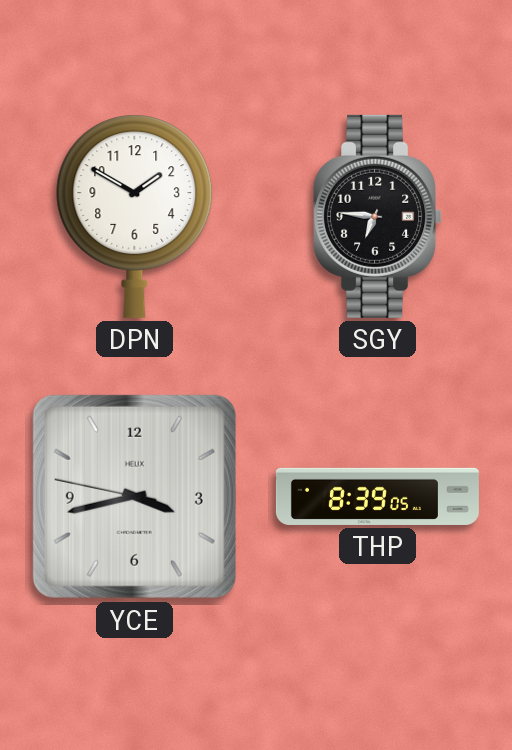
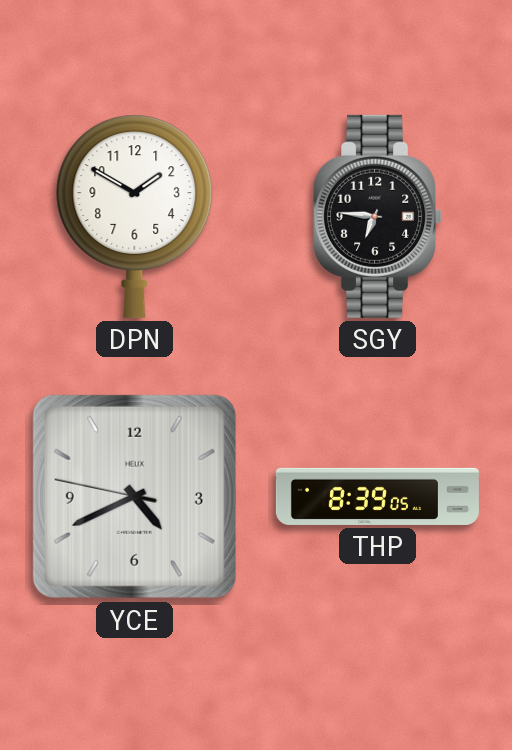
YCE: 3:42 -> 4:40
